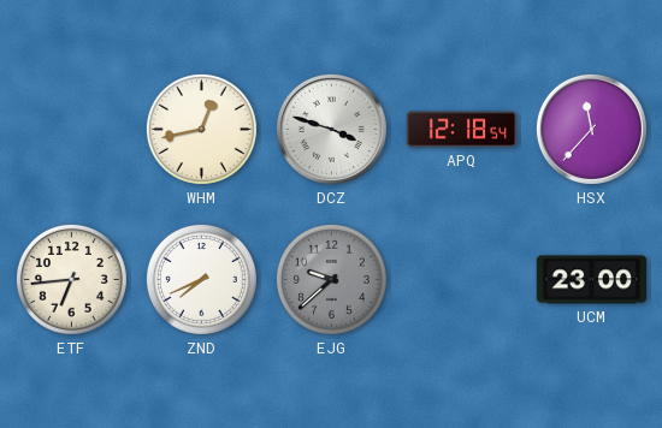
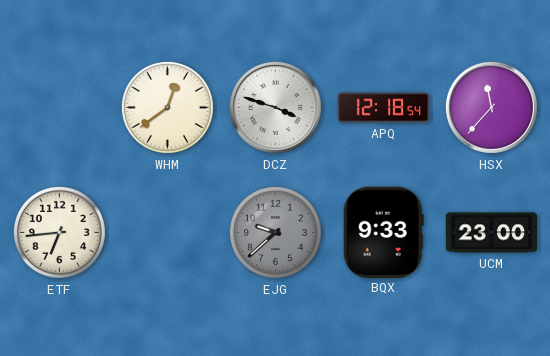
WHM: 12:43 -> 12:39
ZND: 7:41 -> none
BQX: none -> 9:33
